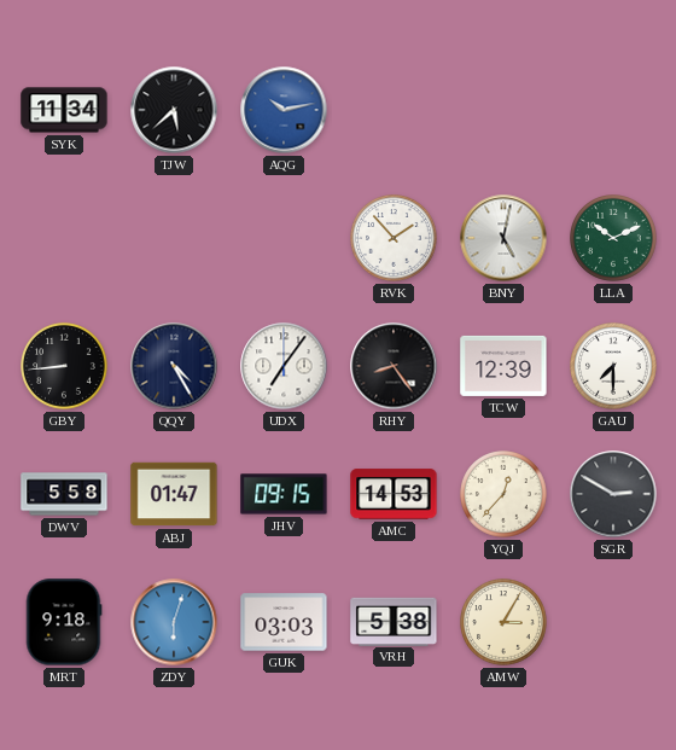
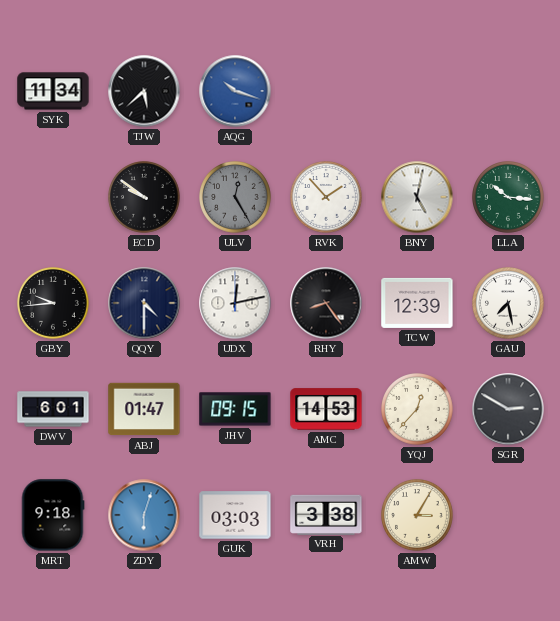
AQG: 10:13 -> 10:18
ECD: none -> 9:51
ULV: none -> 12:25
LLA: 10:11 -> 10:16
GBY: 8:44 -> 9:44
QQY: 4:25 -> 4:30
UDX: 7:06 -> 12:13
GAU: 7:30 -> 7:28
DWV: 5:58 -> 6:01
VRH: 5:38 -> 3:38
